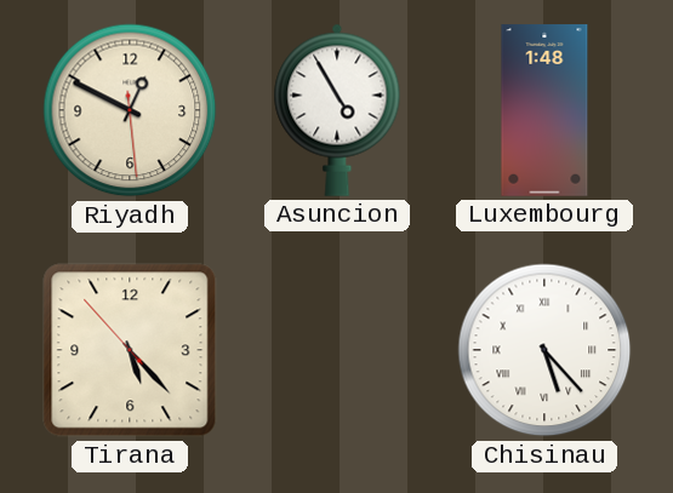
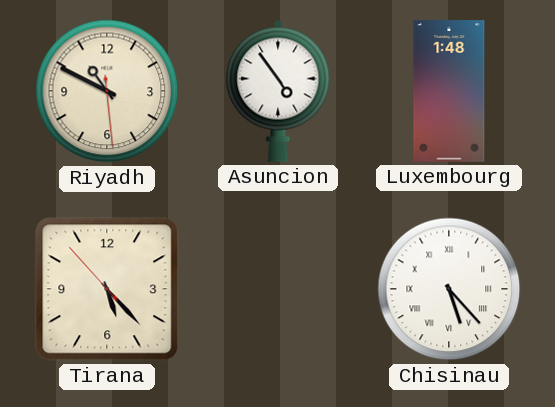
Riyadh: 12:49 -> 10:49
Asuncion: 4:55 -> 4:54
